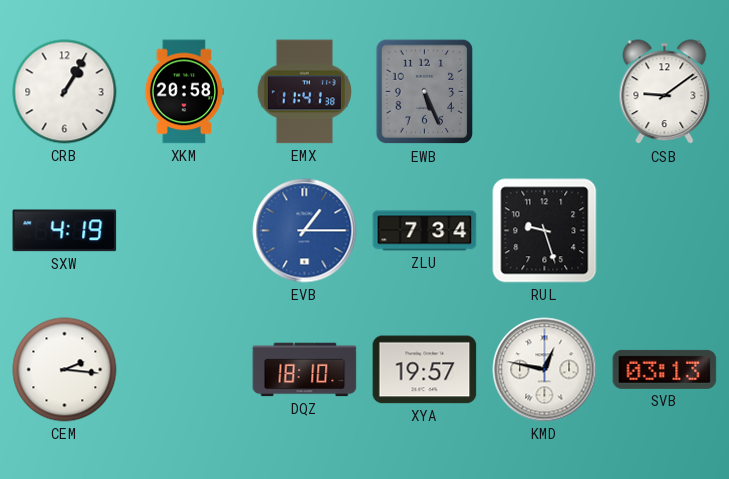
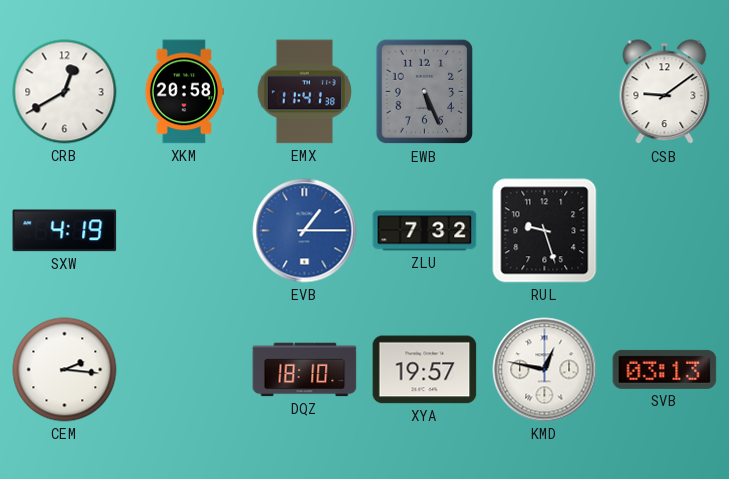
CRB: 1:05 -> 12:40
ZLU: 7:34 -> 7:32
